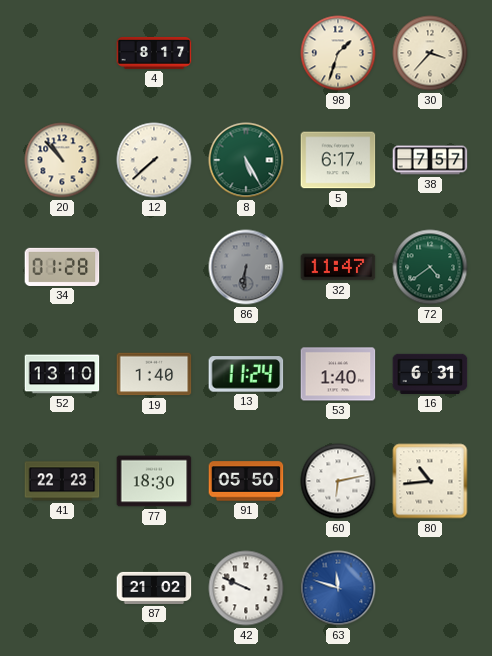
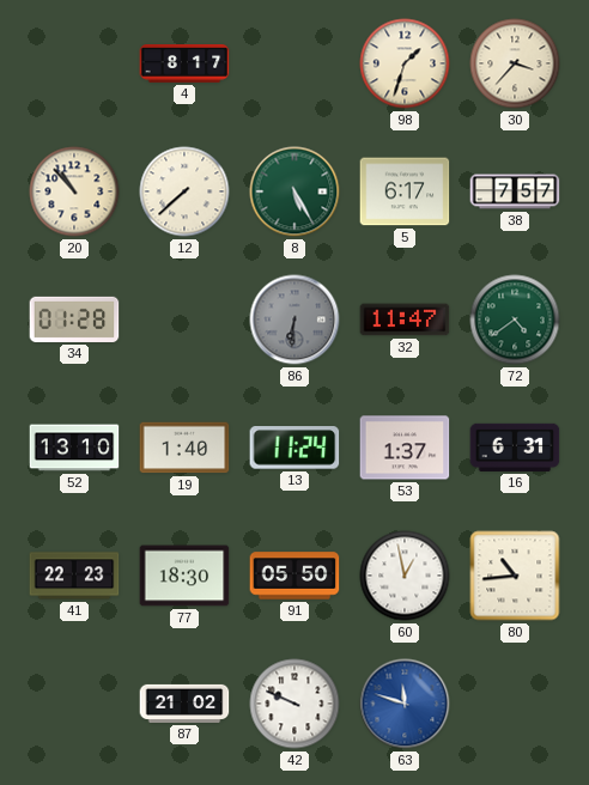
53: 1:40 -> 1:37
60: 6:13 -> 12:58
